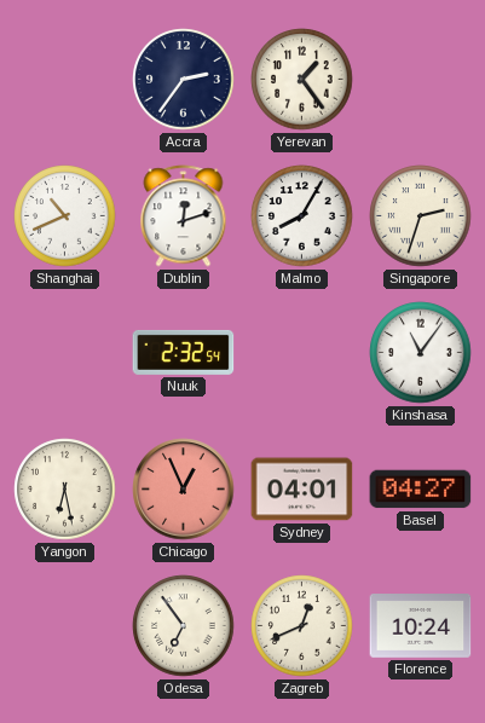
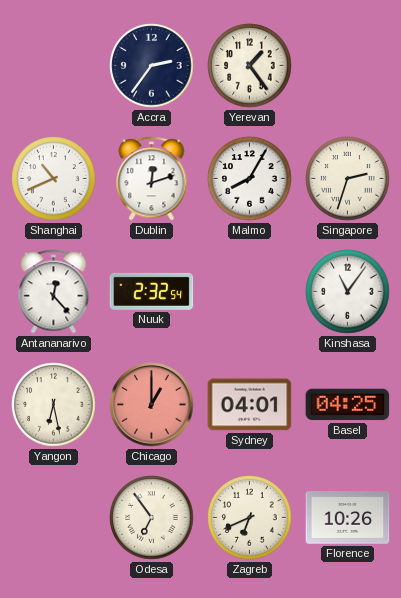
Antananarivo: none -> 12:23
Chicago: 12:56 -> 1:00
Basel: 04:27 -> 04:25
Zagreb: 12:41 -> 6:41
Florence: 10:24 -> 10:26
